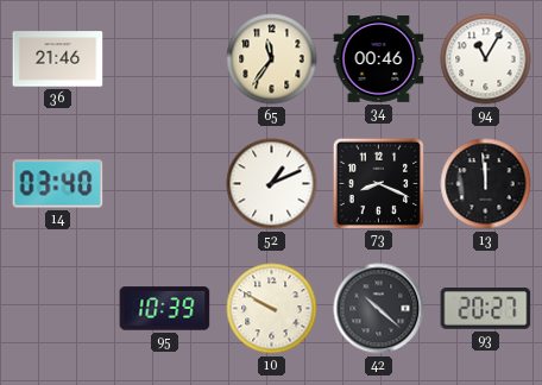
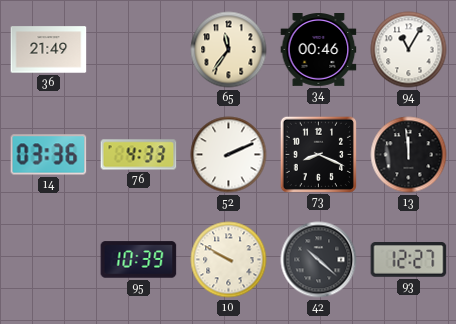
36: 21:46 -> 21:49
14: 03:40 -> 03:36
76: none -> 4:33
52: 1:11 -> 2:11
93: 20:27 -> 12:27
